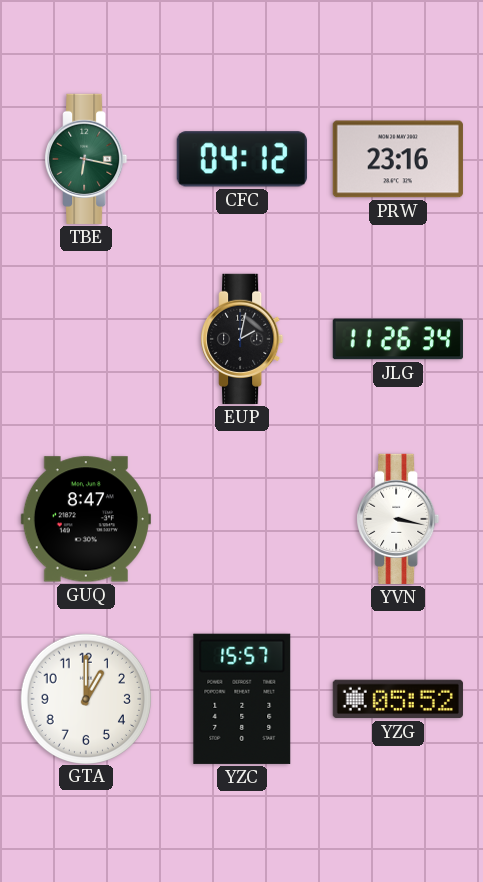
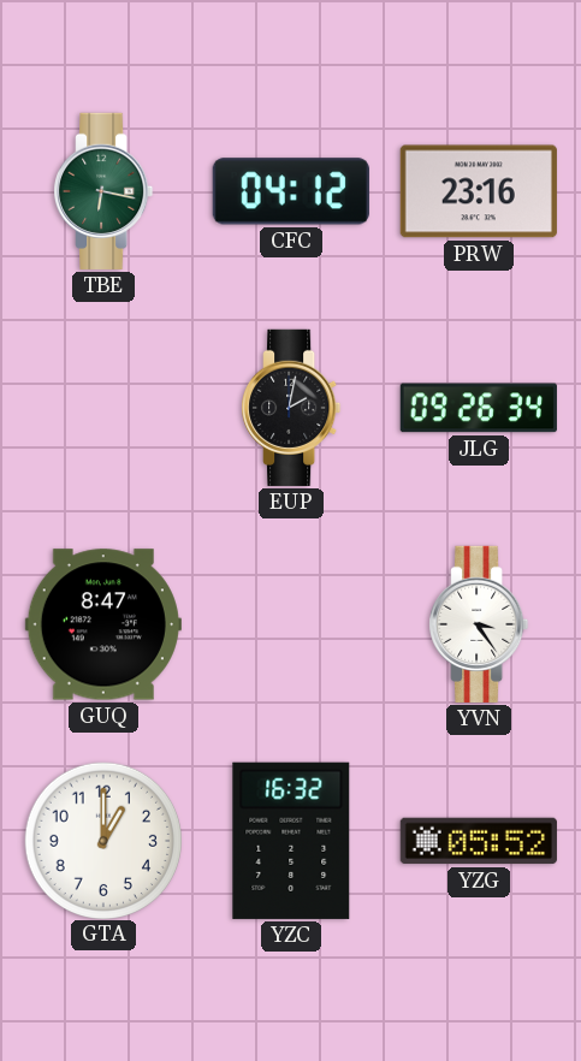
JLG: 11:26 -> 09:26
YVN: 3:17 -> 3:24
YZC: 15:57 -> 16:32
